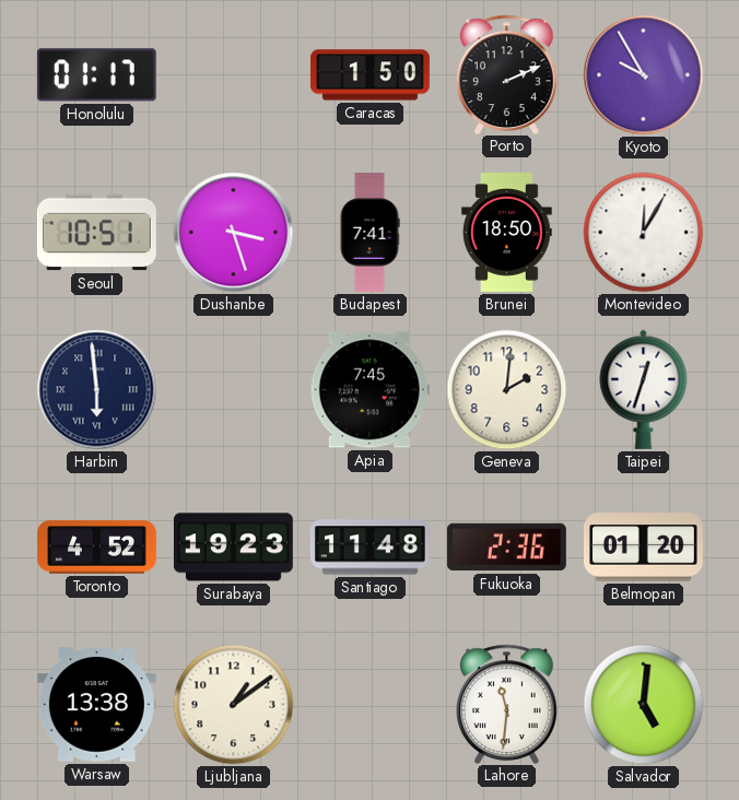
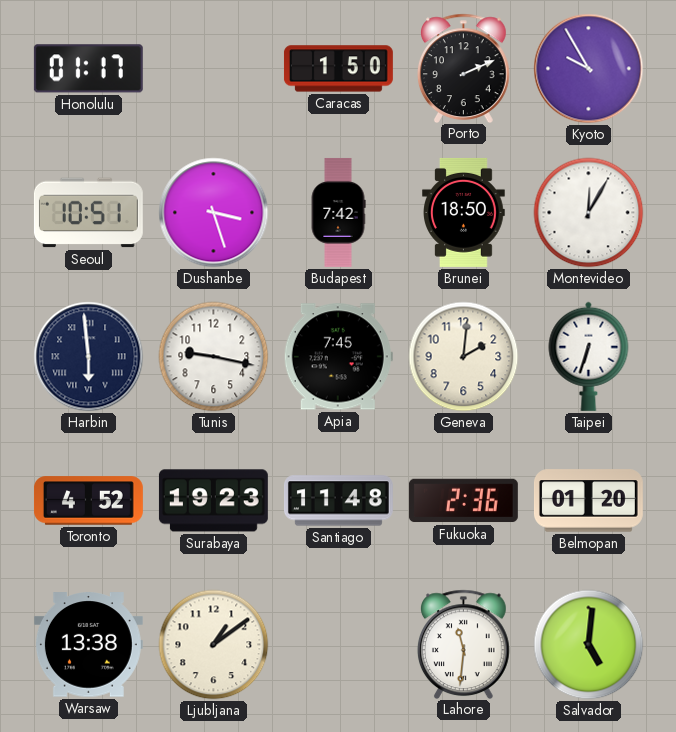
Budapest: 7:41 -> 7:42
Tunis: none -> 9:17
Taipei: 12:33 -> 6:33
